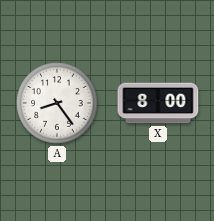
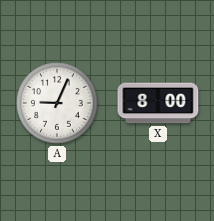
A: 8:24 -> 9:04
